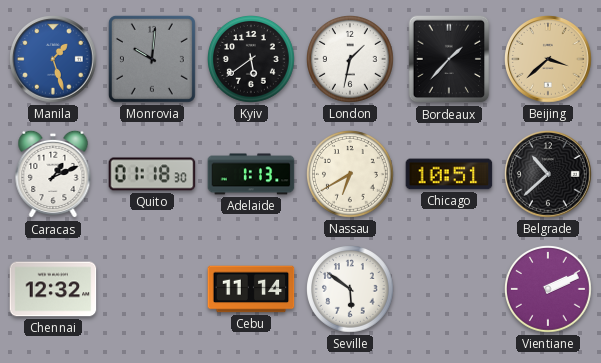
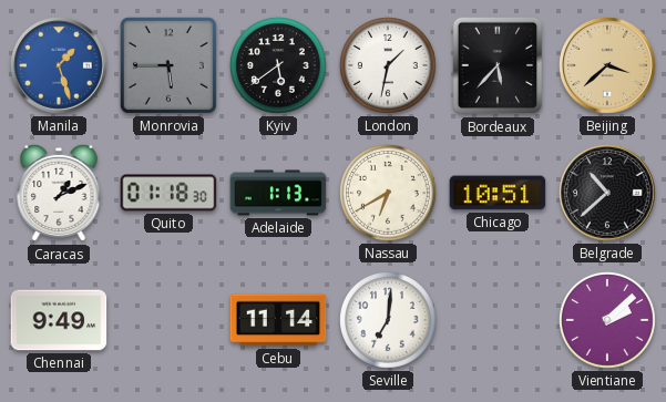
Monrovia: 10:01 -> 5:45
Bordeaux: 1:37 -> 5:37
Chennai: 12:32 -> 9:49
Seville: 5:51 -> 7:01
Vientiane: 2:11 -> 2:08
